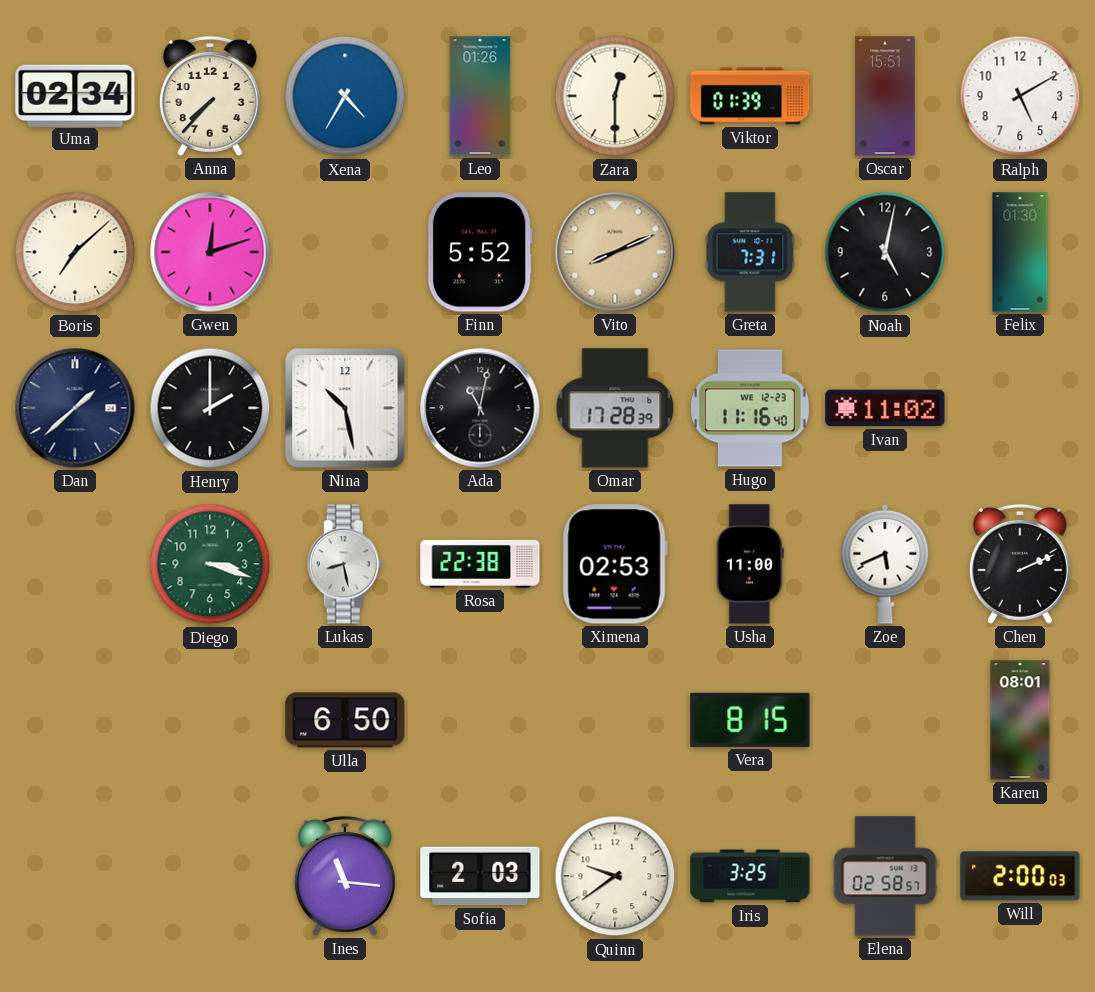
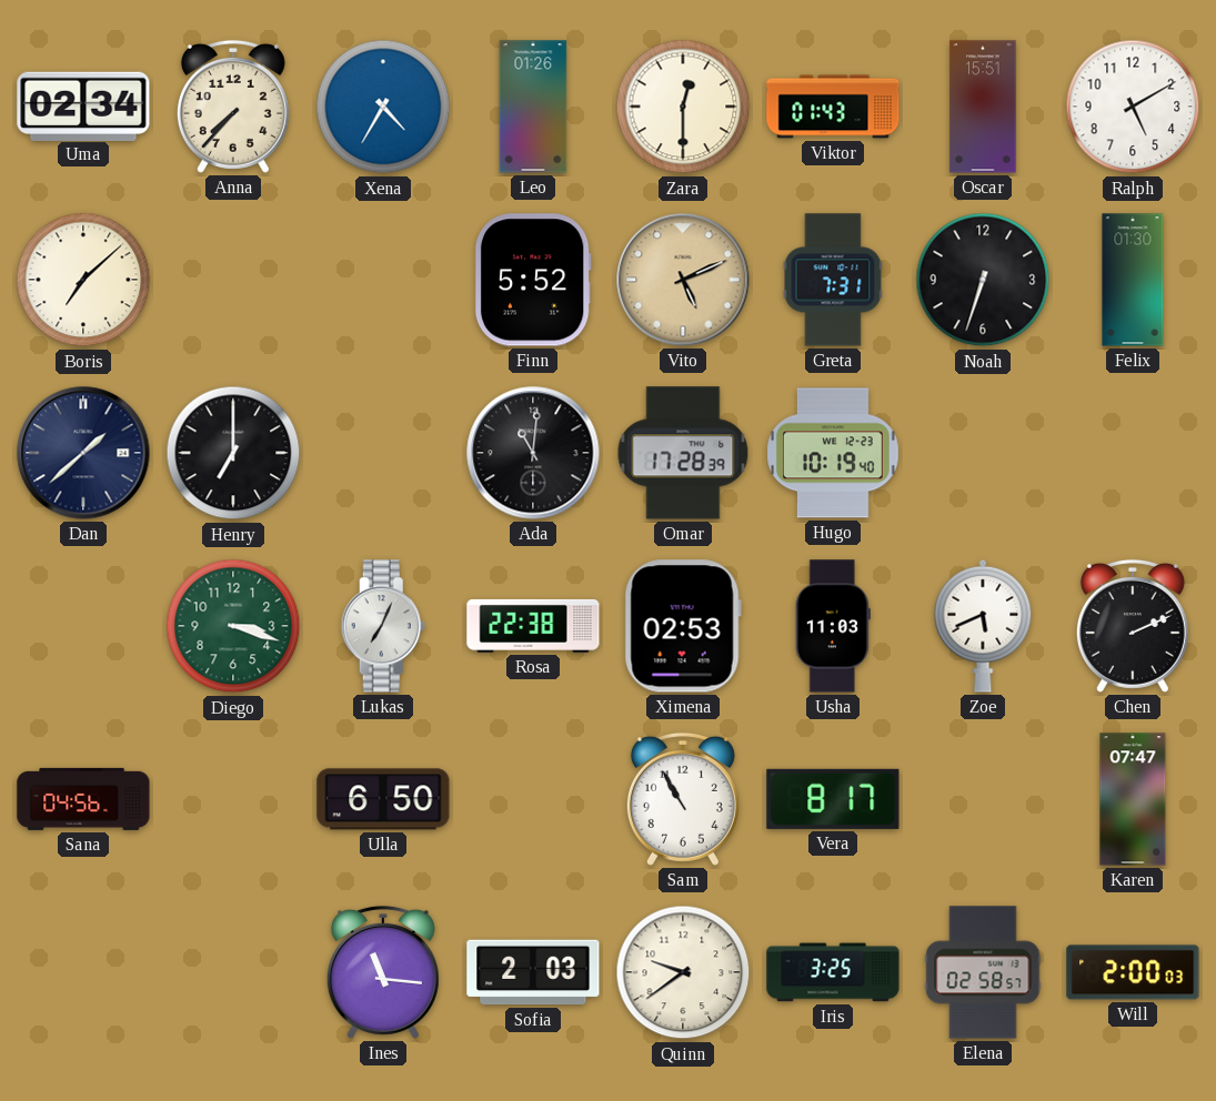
Viktor: 01:39 -> 01:43
Gwen: 12:12 -> none
Vito: 8:11 -> 5:11
Noah: 5:02 -> 6:33
Henry: 2:00 -> 7:00
Nina: 10:28 -> none
Ada: 11:02 -> 11:01
Hugo: 11:16 -> 10:19
Ivan: 11:02 -> none
Lukas: 8:28 -> 7:04
Usha: 11:00 -> 11:03
Sana: none -> 04:56
Sam: none -> 10:55
Vera: 8:15 -> 8:17
Karen: 08:01 -> 07:47
